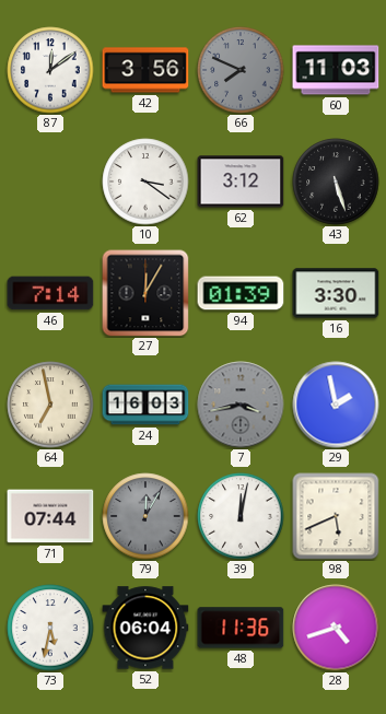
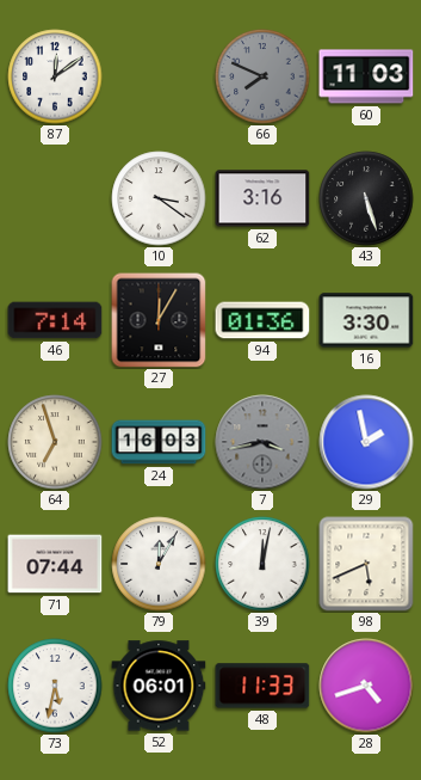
42: 3:56 -> none
62: 3:12 -> 3:16
94: 01:39 -> 01:36
64: 6:58 -> 6:57
79 dial: grey -> white
52: 06:04 -> 06:01
48: 11:36 -> 11:33
